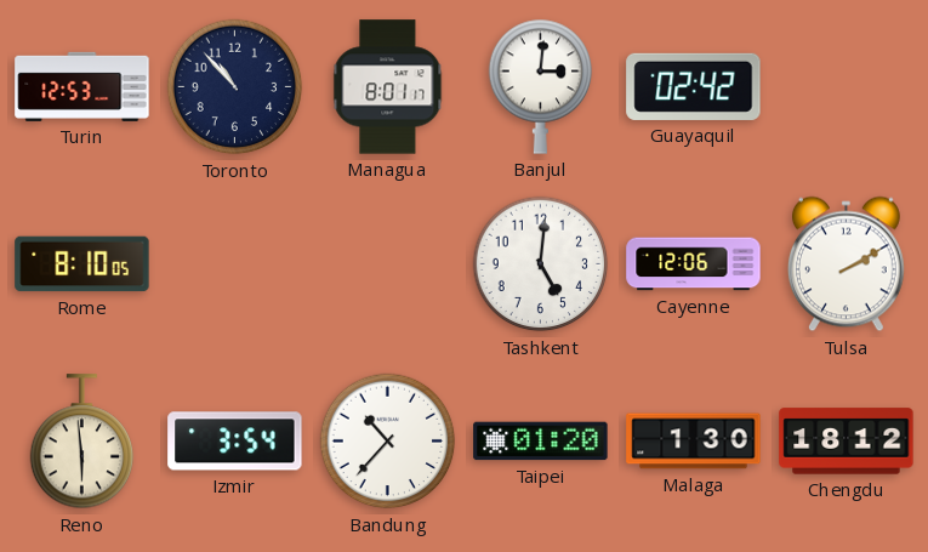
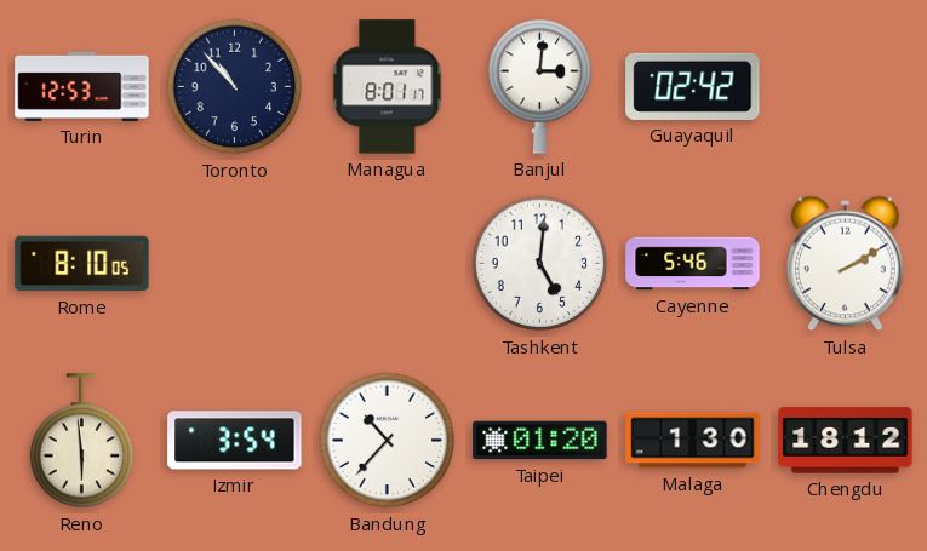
Cayenne: 12:06 -> 5:46
